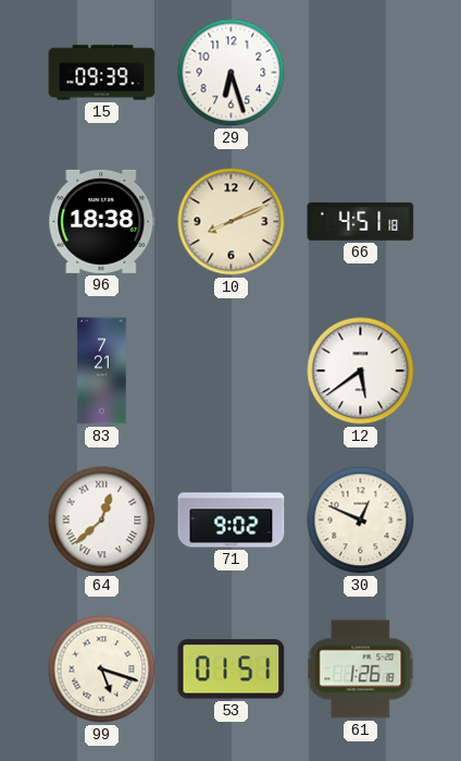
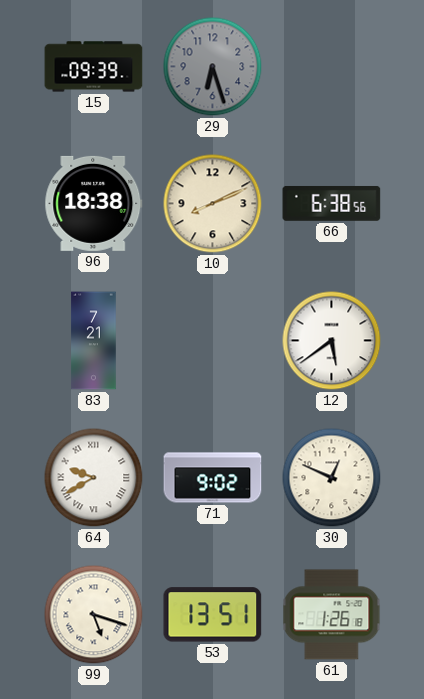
29 dial: white -> grey
66: 4:51 -> 6:38
64: 12:38 -> 9:40
53: 01:51 -> 13:51
